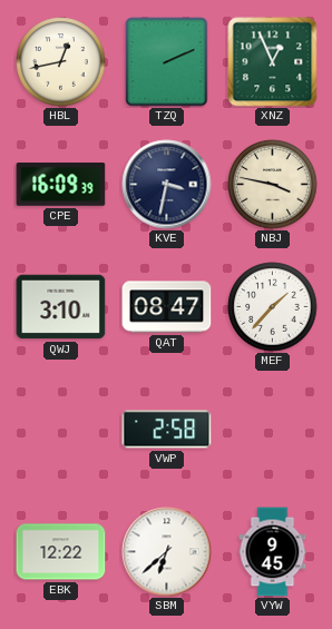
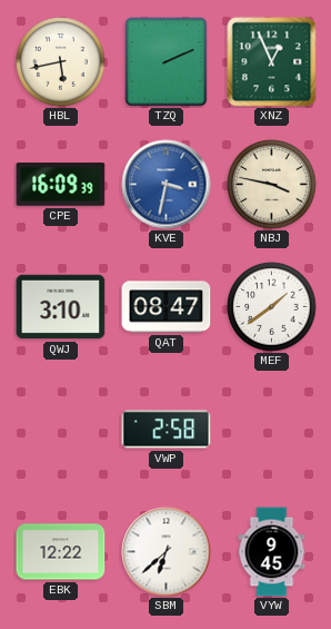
HBL: 12:43 -> 5:43
KVE dial: navy -> blue
MEF: 1:37 -> 1:39
